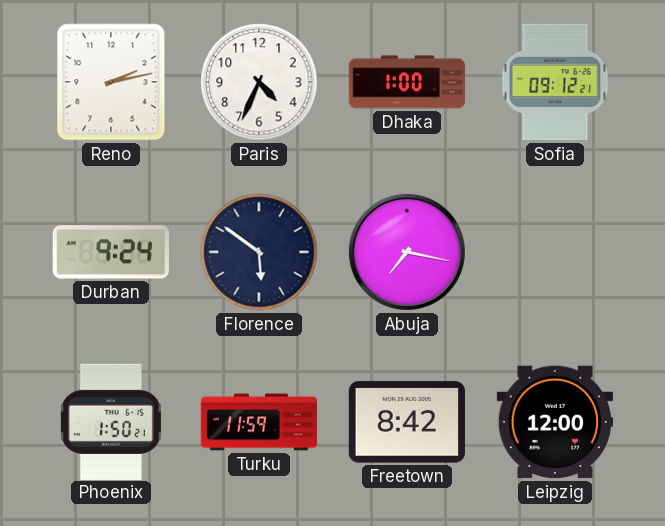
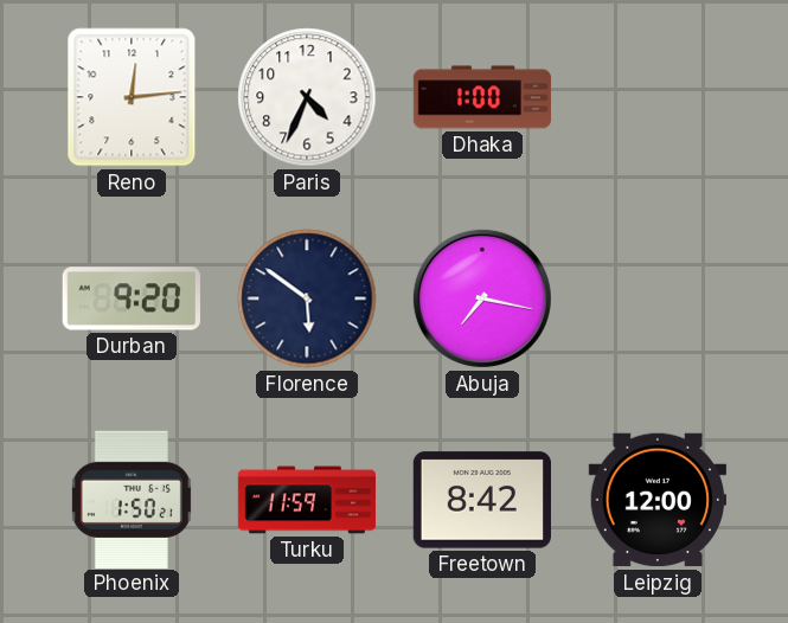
Reno: 2:13 -> 12:14
Sofia: 09:12 -> none
Durban: 9:24 -> 9:20
